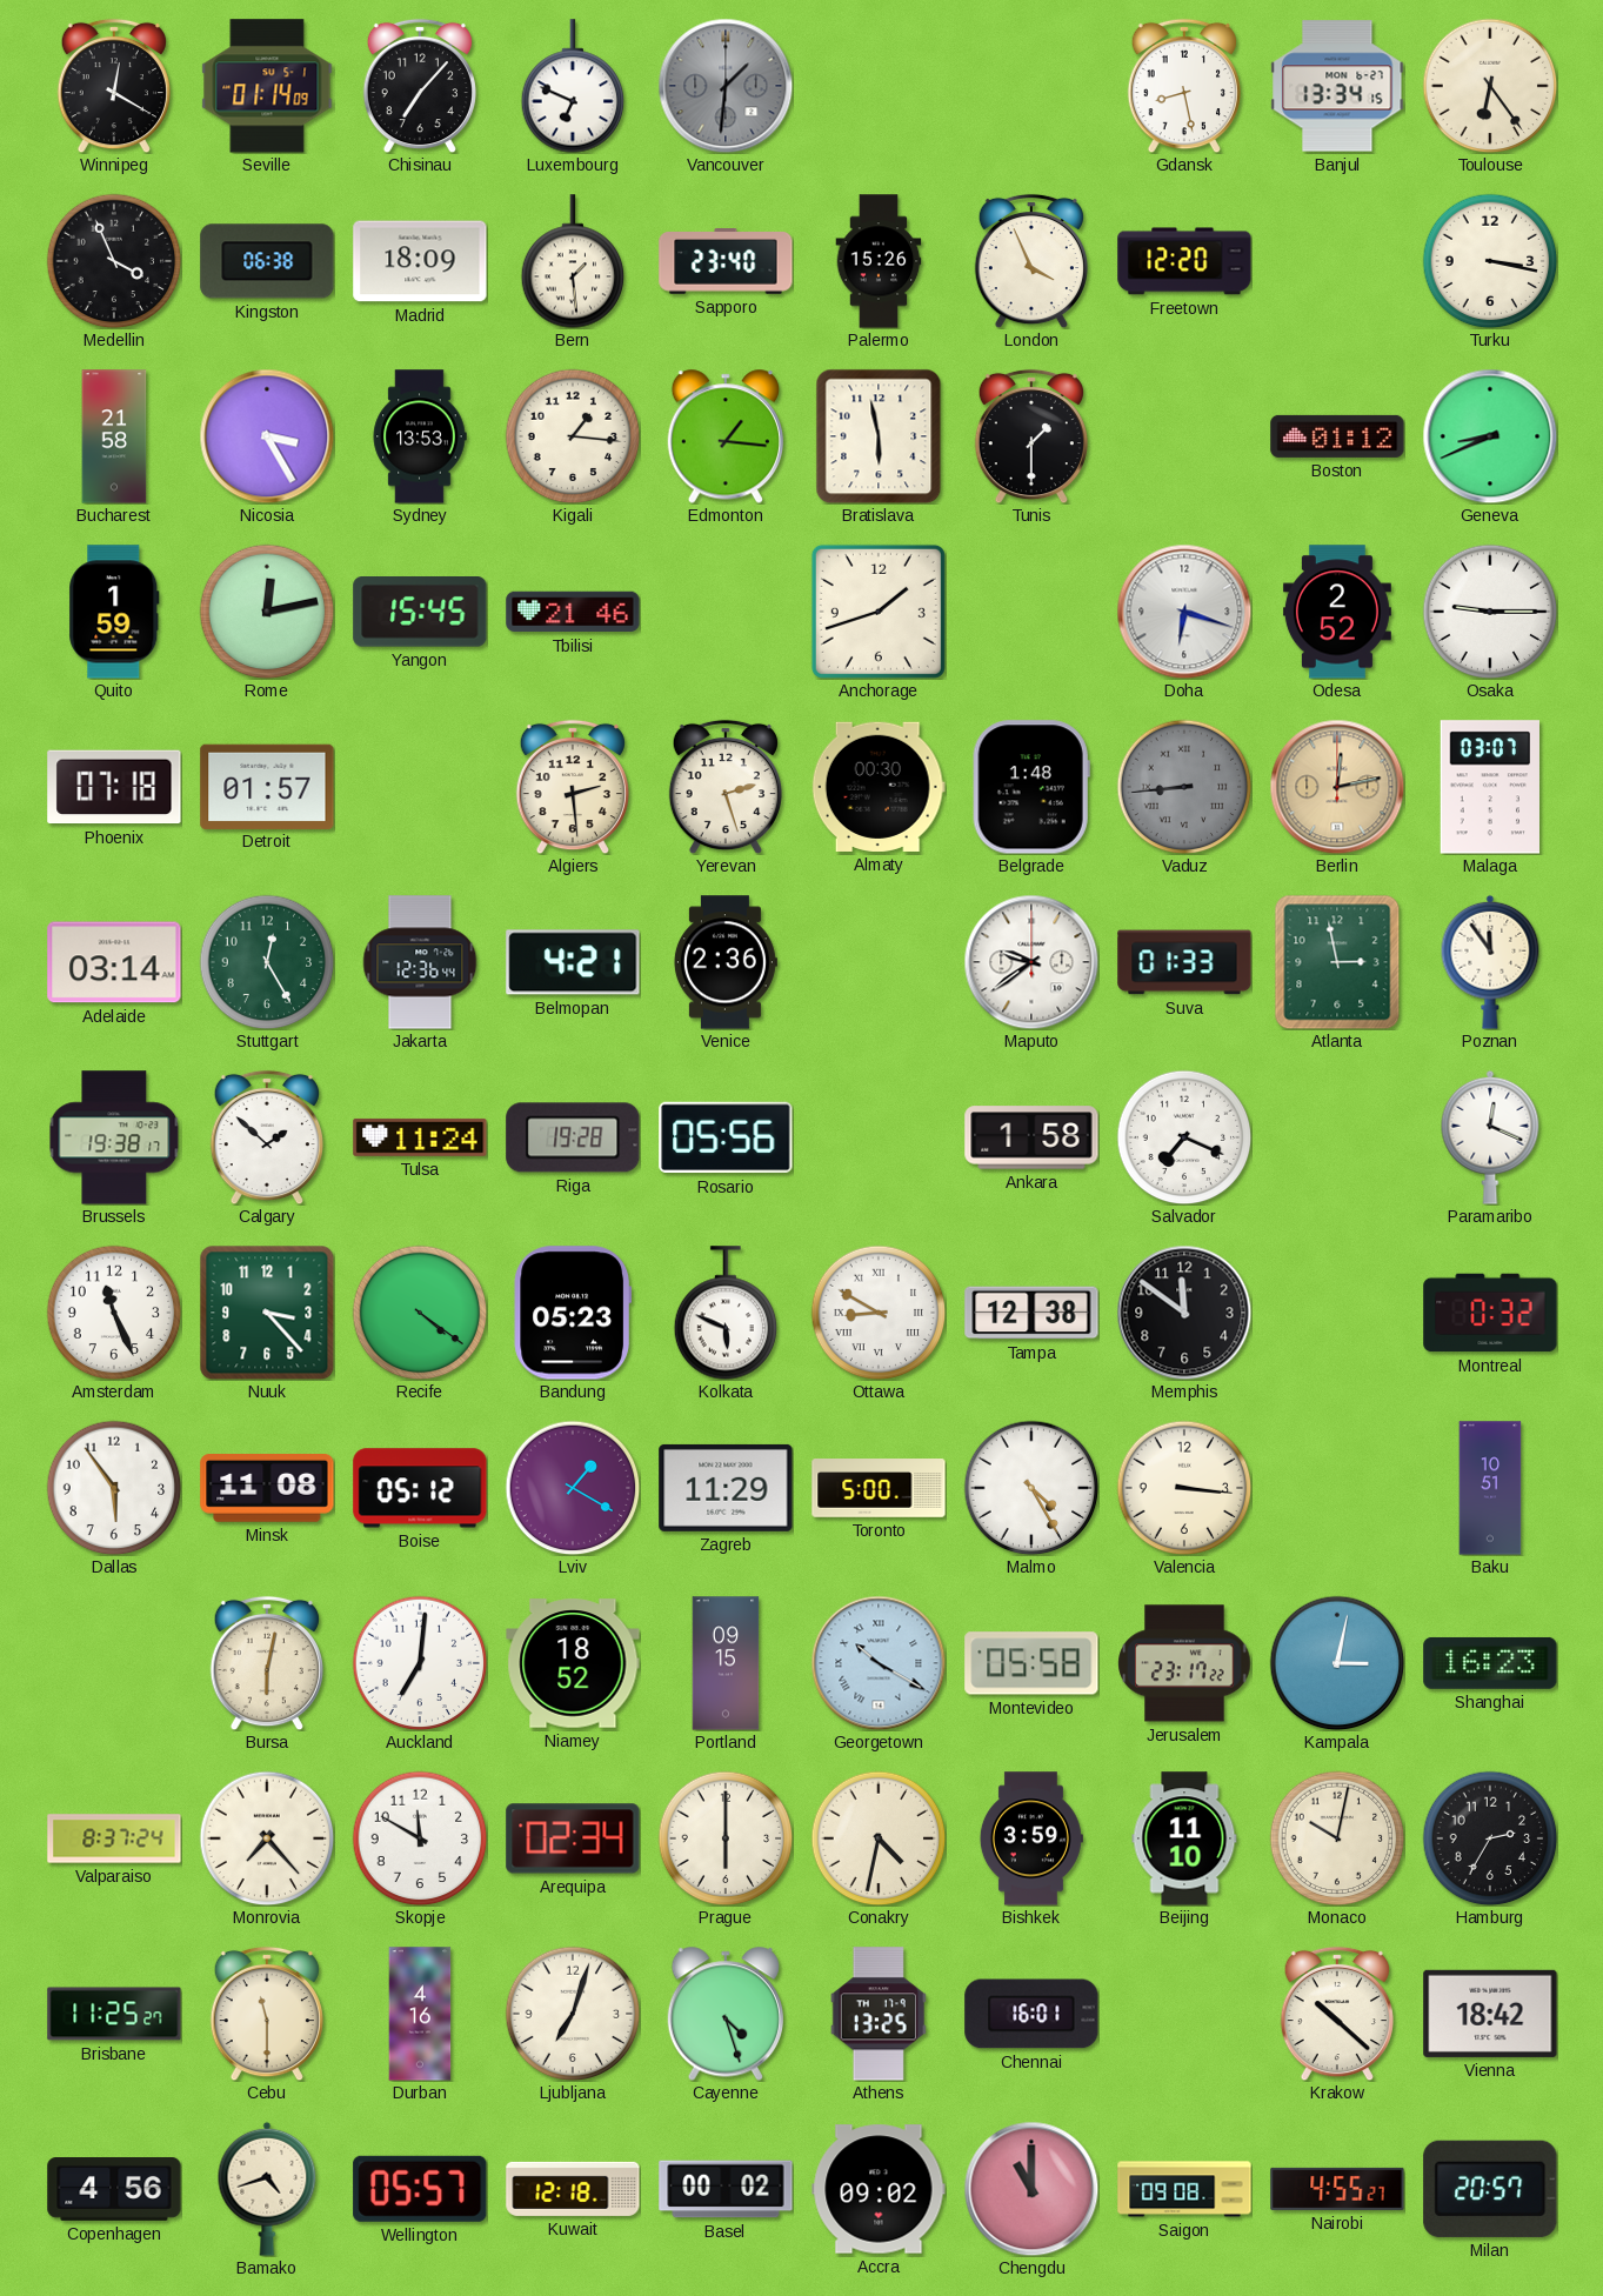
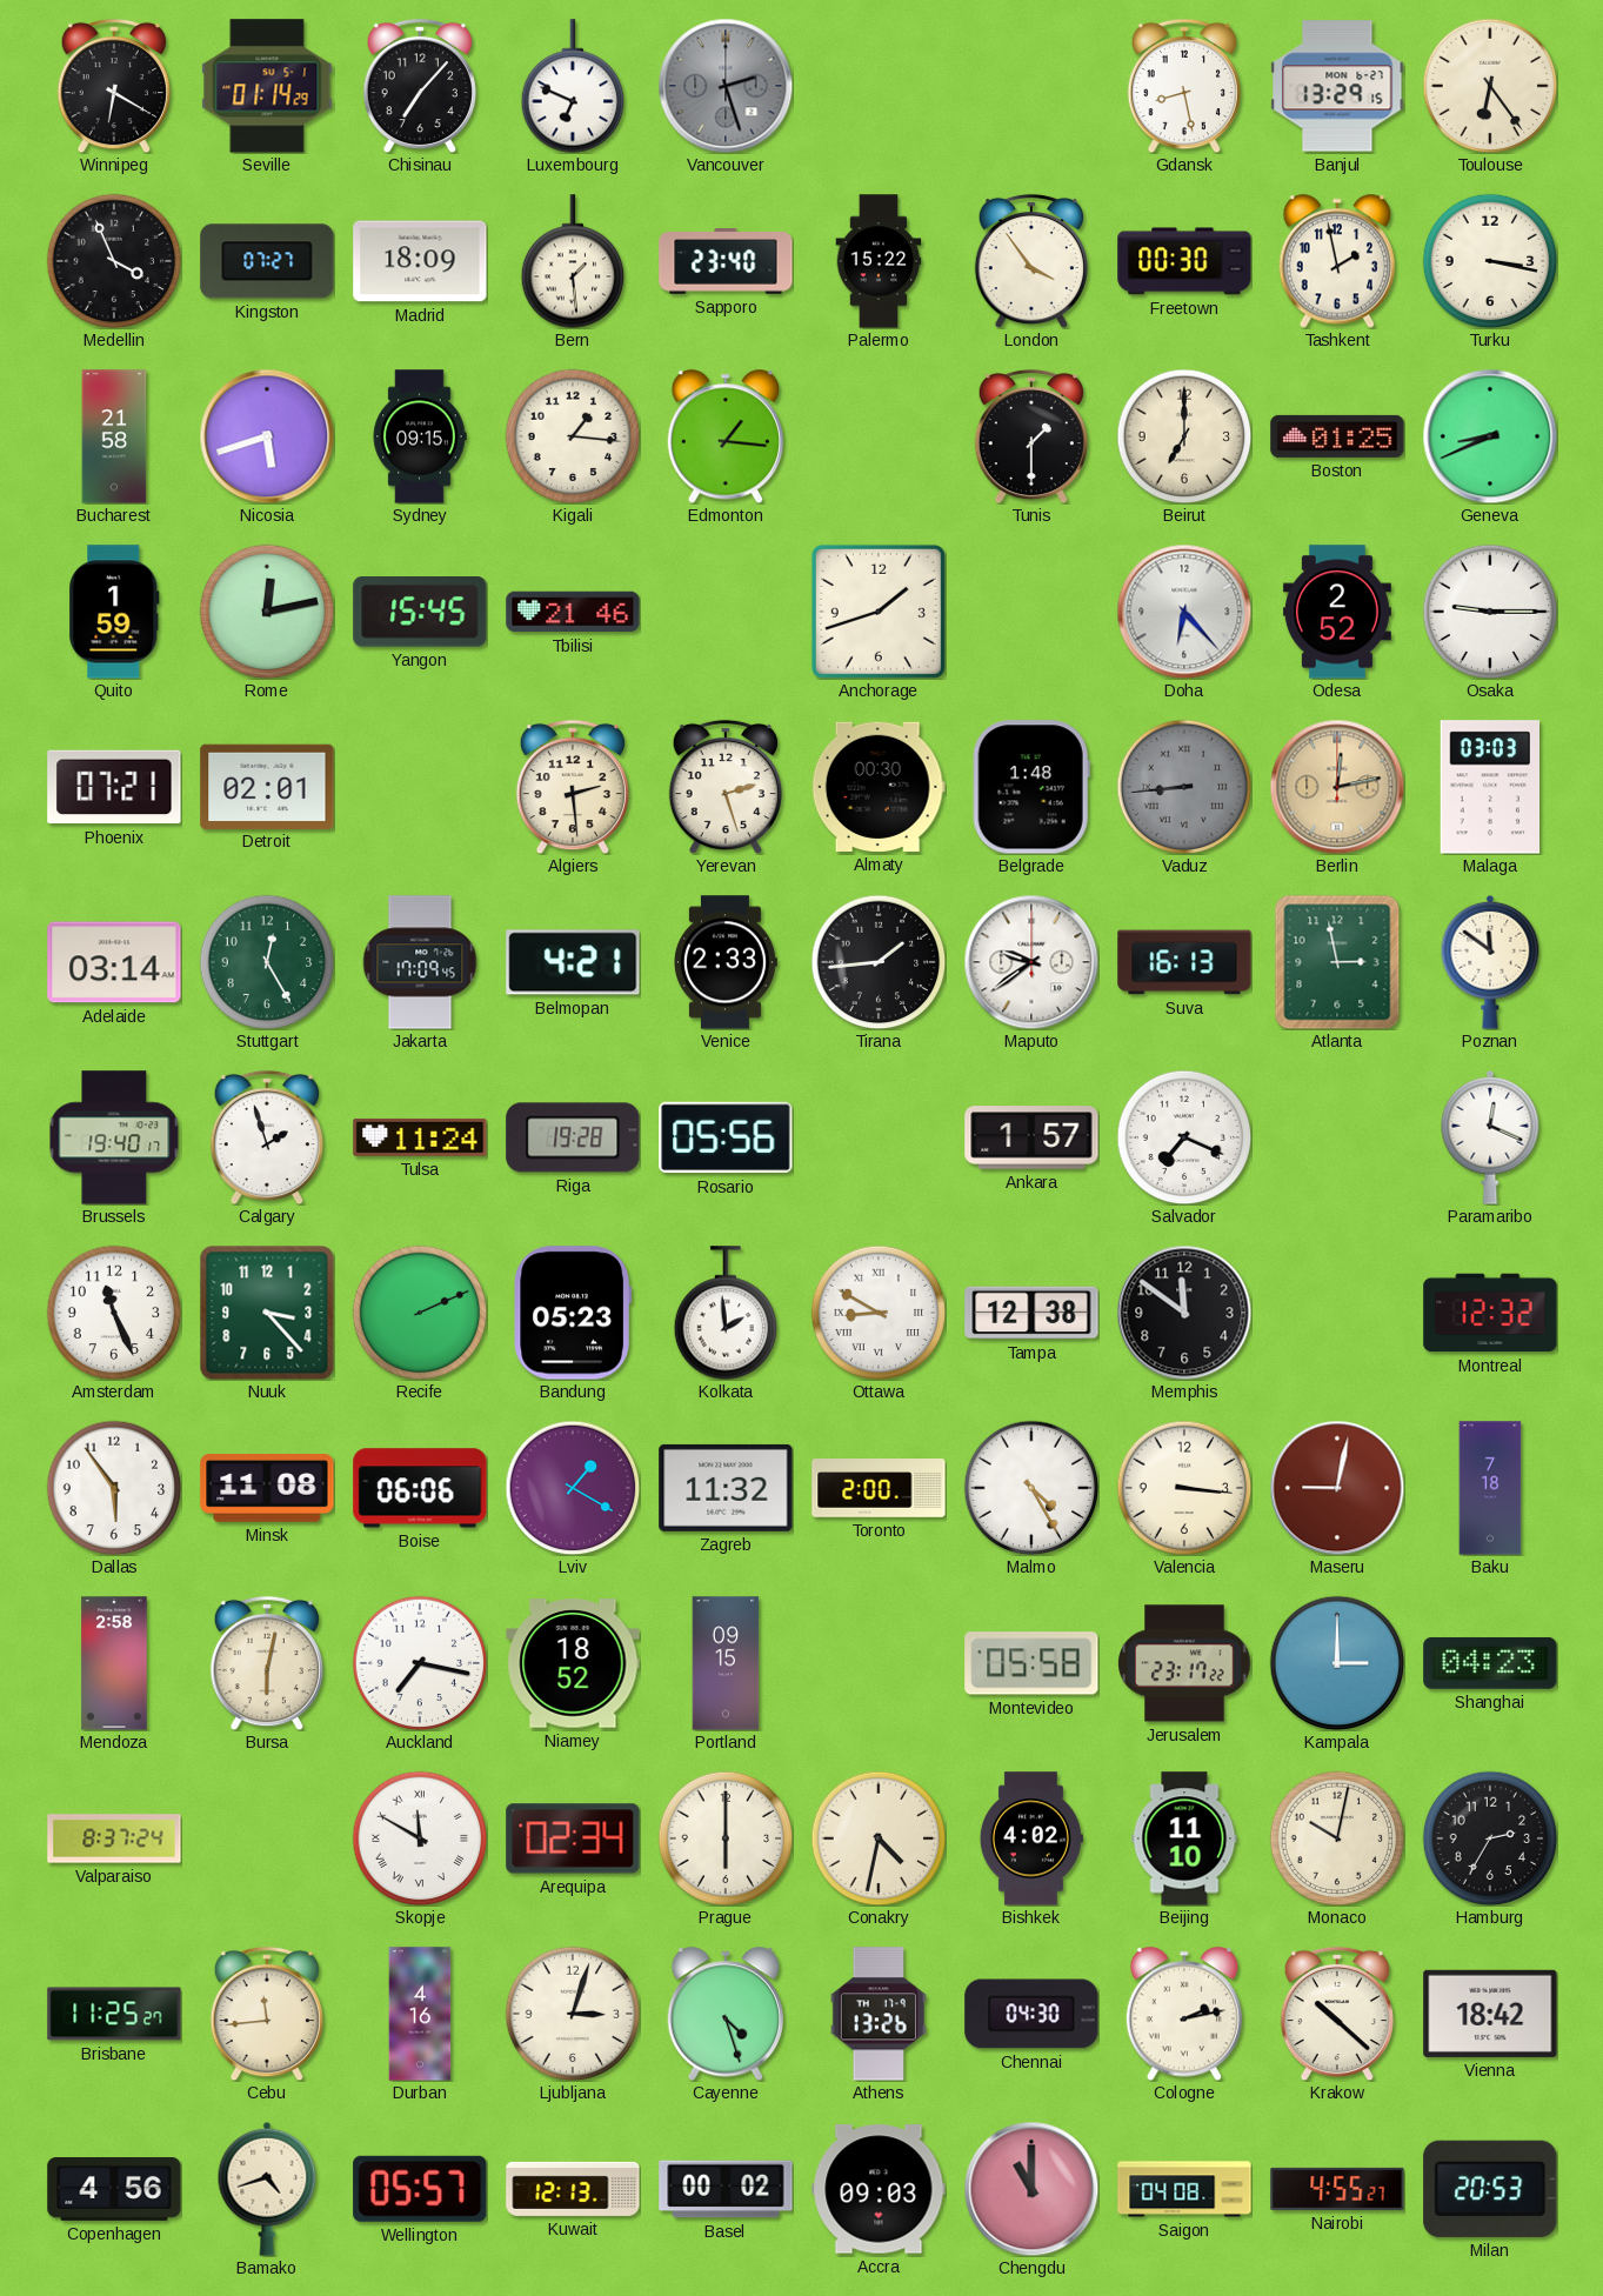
Winnipeg: 12:20 -> 6:20
Seville: 01:14:09 -> 01:14:29
Vancouver: 1:31 -> 2:27
Banjul: 13:34 -> 13:29
Kingston: 06:38 -> 07:27
Palermo: 15:26 -> 15:22
London: 3:56 -> 3:54
Freetown: 12:20 -> 00:30
Tashkent: none -> 1:58
Nicosia: 3:25 -> 5:42
Sydney: 13:53 -> 09:15
Bratislava: 5:58 -> none
Beirut: none -> 7:00
Boston: 01:12 -> 01:25
Doha: 6:18 -> 6:23
Phoenix: 07:18 -> 07:21
Detroit: 01:57 -> 02:01
Malaga: 03:07 -> 03:03
Jakarta: 12:36 -> 17:09
Venice: 2:36 -> 2:33
Tirana: none -> 1:44
Suva: 01:33 -> 16:13
Poznan: 11:54 -> 11:51
Brussels: 19:38 -> 19:40
Calgary: 1:52 -> 1:57
Ankara: 1:58 -> 1:57
Recife: 4:21 -> 2:11
Kolkata: 5:49 -> 1:59
Montreal: 0:32 -> 12:32
Boise: 05:12 -> 06:06
Zagreb: 11:29 -> 11:32
Toronto: 5:00 -> 2:00
Maseru: none -> 9:02
Baku: 10:51 -> 7:18
Mendoza: none -> 2:58
Auckland: 7:01 -> 7:17
Georgetown: 10:20 -> none
Kampala: 3:02 -> 3:00
Shanghai: 16:23 -> 04:23
Monrovia: 7:23 -> none
Skopje numerals: Arabic -> Roman
Bishkek: 3:59 -> 4:02
Cebu: 11:30 -> 11:44
Ljubljana: 7:03 -> 3:03
Athens: 13:25 -> 13:26
Chennai: 16:01 -> 04:30
Cologne: none -> 2:13
Kuwait: 12:18 -> 12:13
Accra: 09:02 -> 09:03
Saigon: 09:08 -> 04:08
Milan: 20:57 -> 20:53
